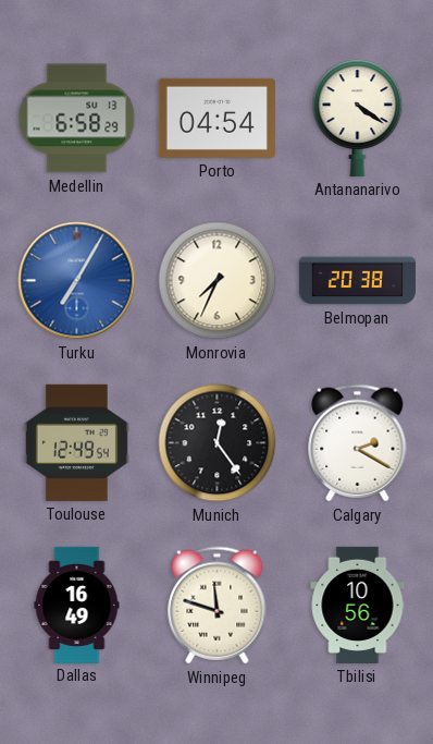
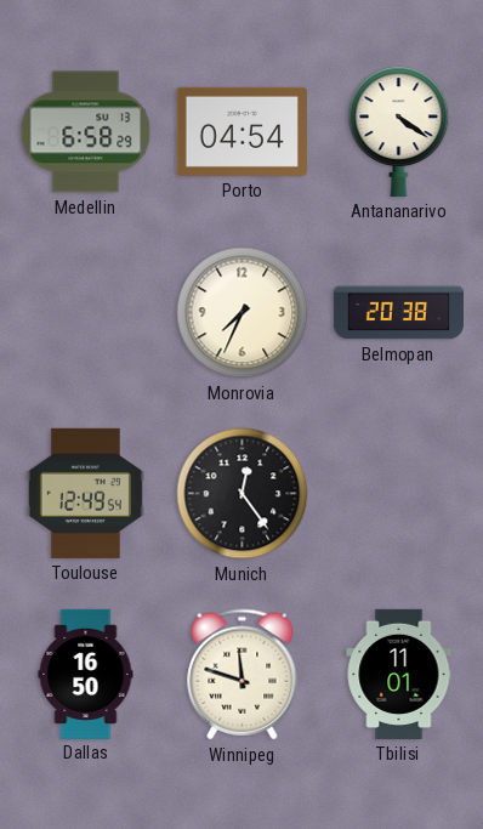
Turku: 7:05 -> none
Calgary: 2:20 -> none
Dallas: 16:49 -> 16:50
Tbilisi: 10:56 -> 11:01
